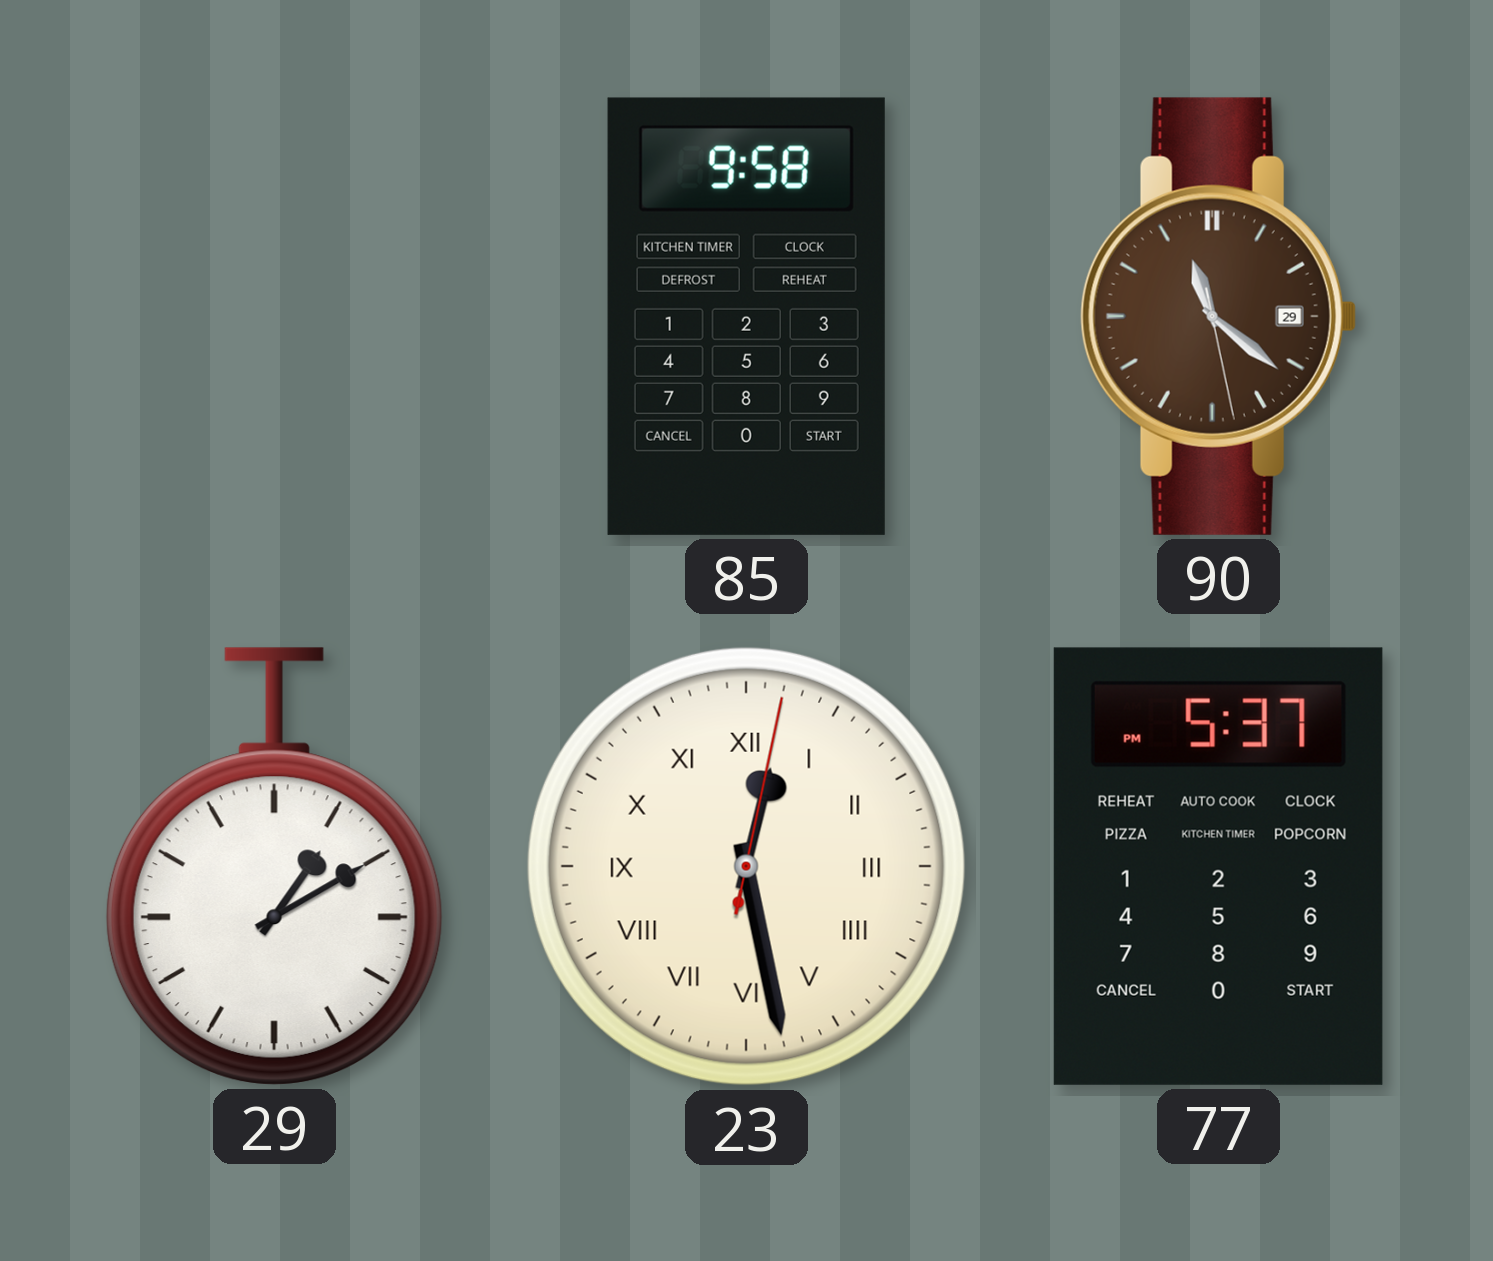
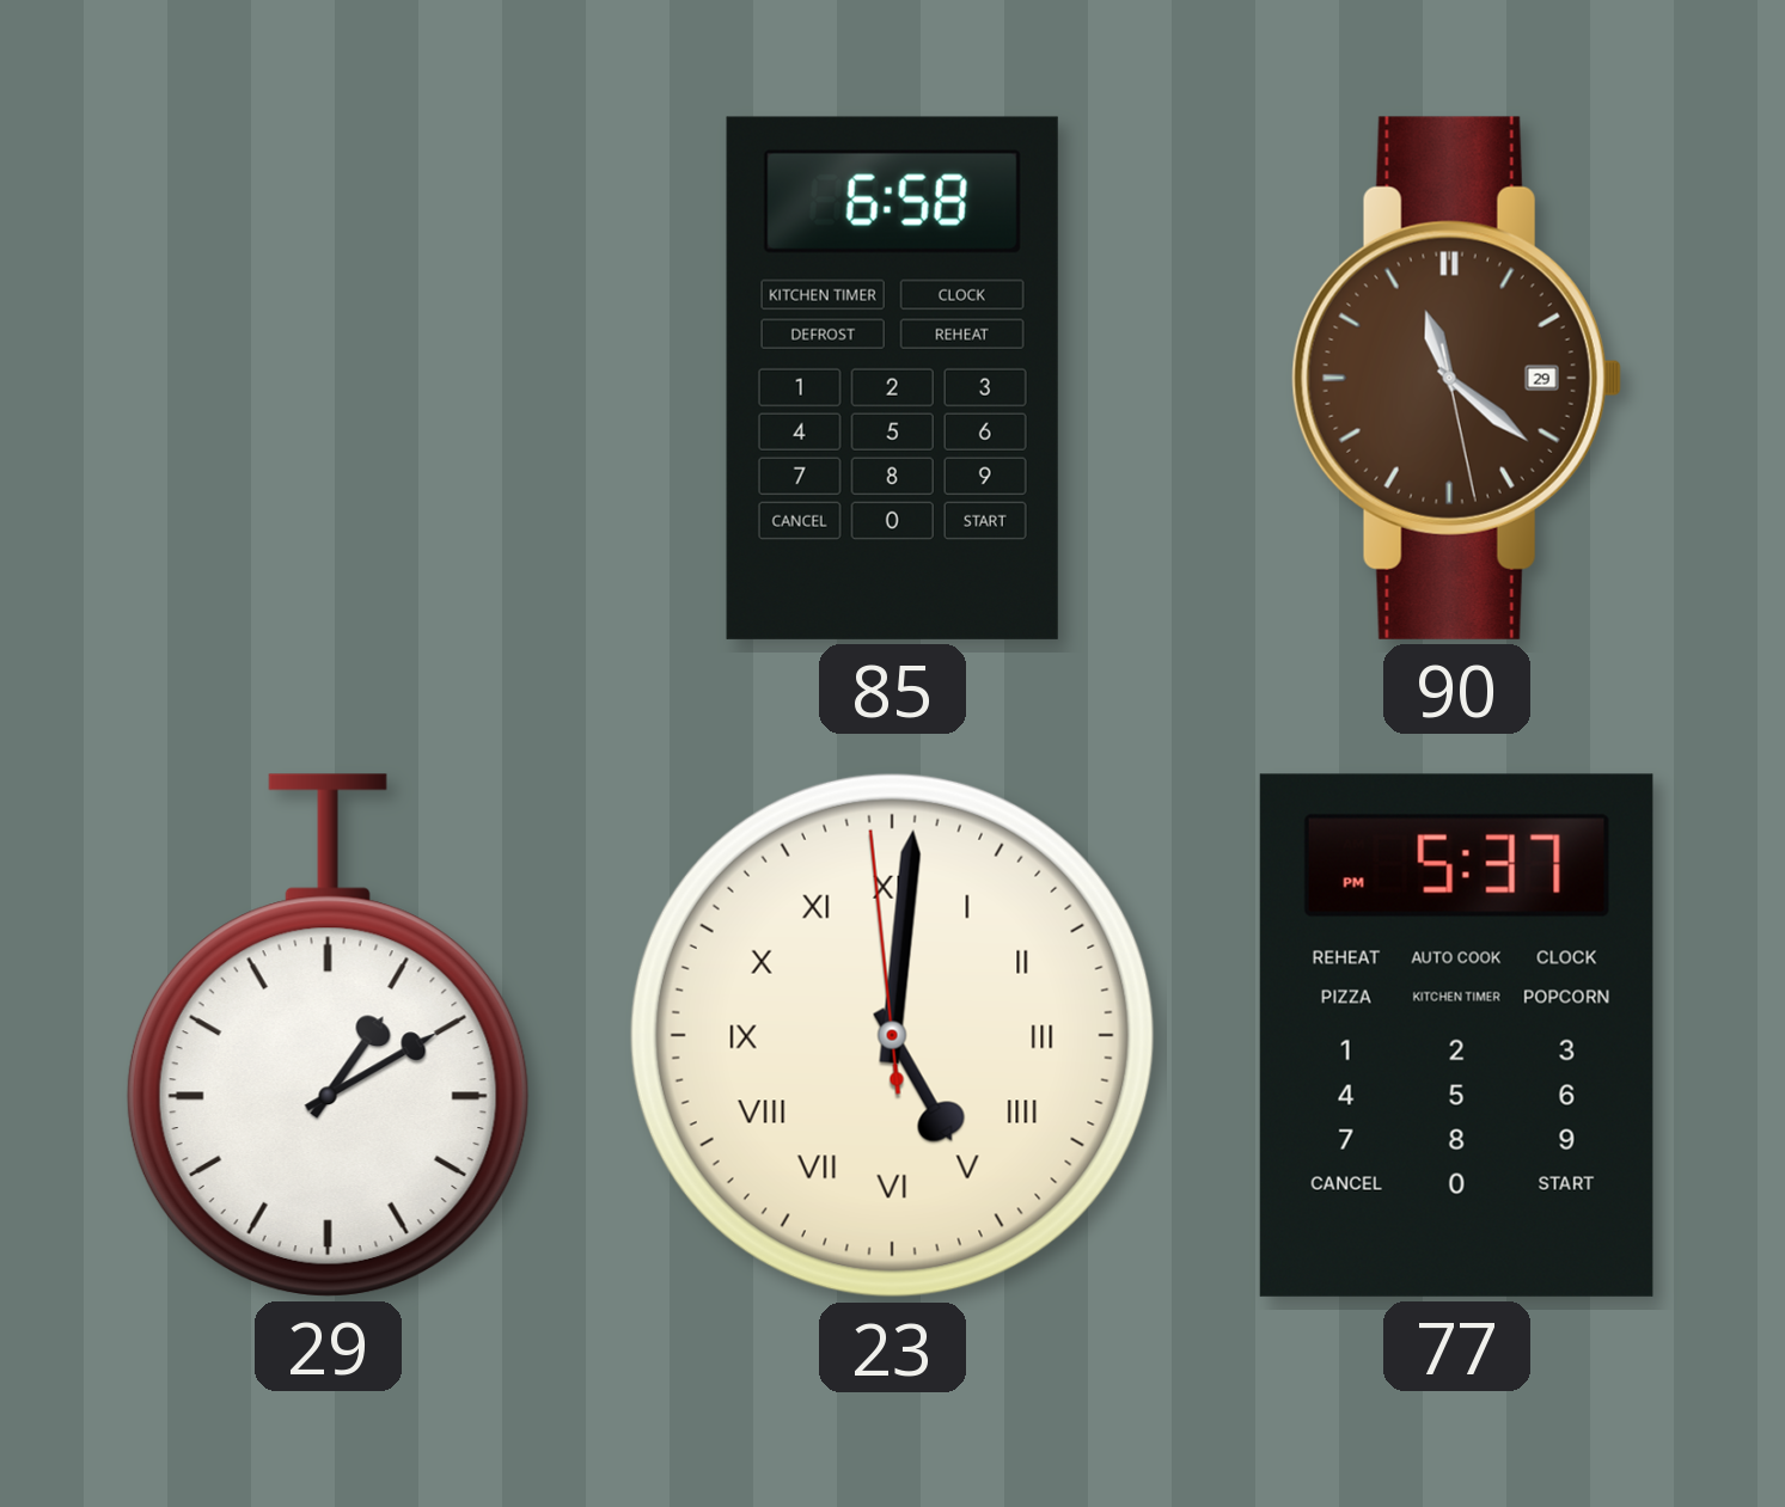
85: 9:58 -> 6:58
23: 12:28 -> 5:00
